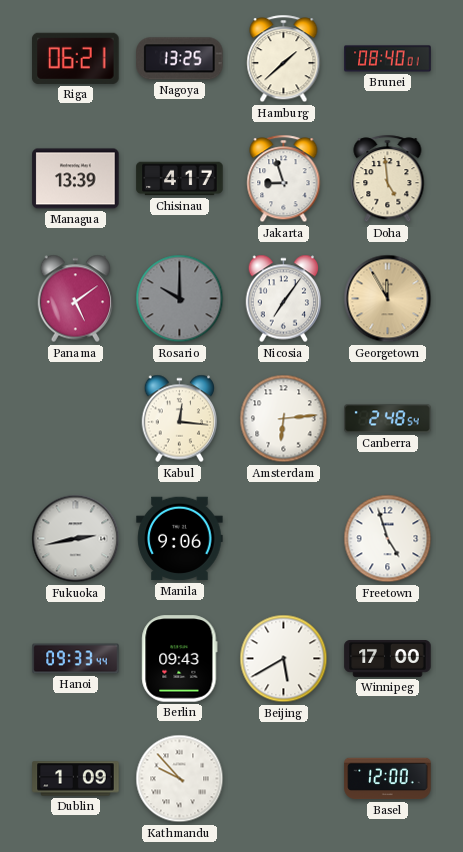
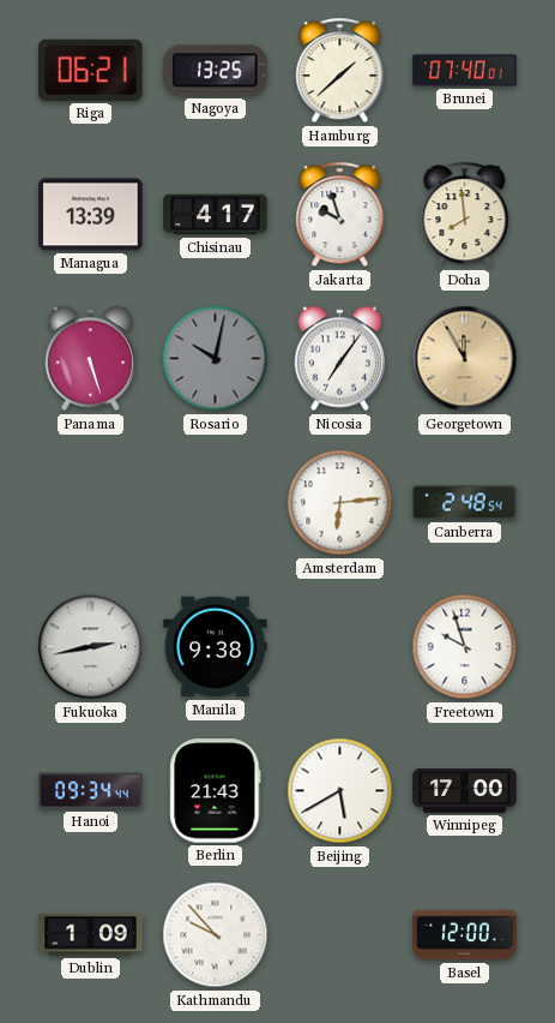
Brunei: 08:40 -> 07:40
Jakarta: 8:57 -> 9:57
Doha: 4:59 -> 7:59
Panama: 5:09 -> 5:27
Rosario: 10:00 -> 10:02
Kabul: 12:16 -> none
Manila: 9:06 -> 9:38
Freetown: 4:57 -> 9:57
Hanoi: 09:33 -> 09:34
Berlin: 09:43 -> 21:43
